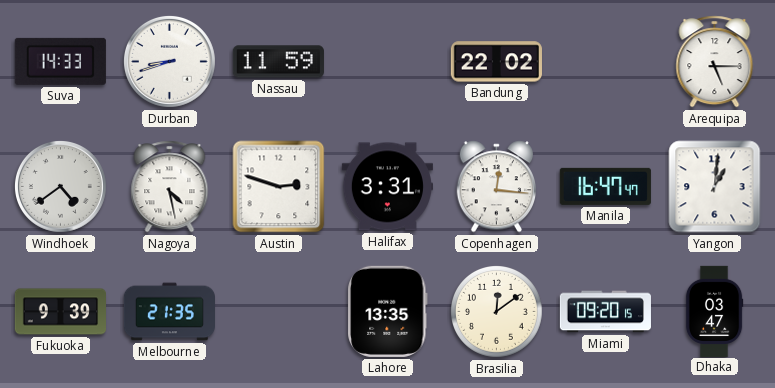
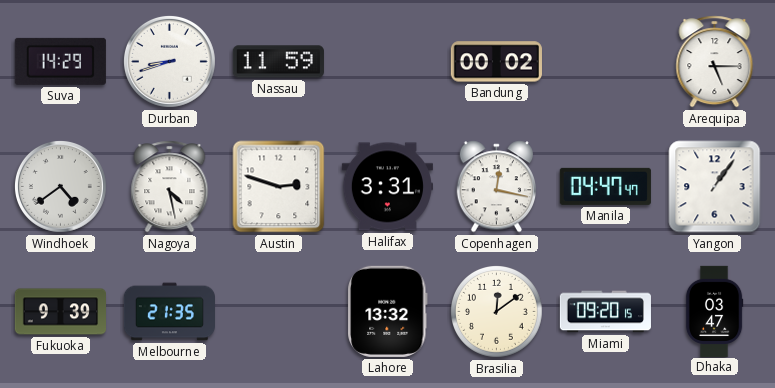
Suva: 14:33 -> 14:29
Bandung: 22:02 -> 00:02
Copenhagen: 12:16 -> 12:17
Manila: 16:47 -> 04:47
Yangon: 1:01 -> 1:06
Lahore: 13:35 -> 13:32
